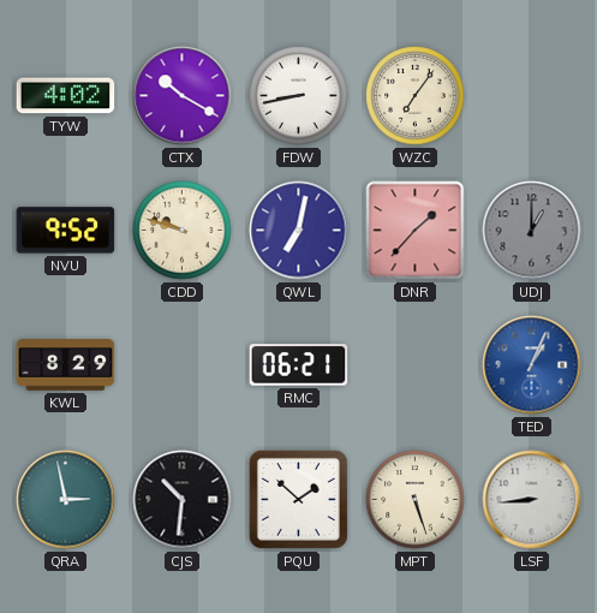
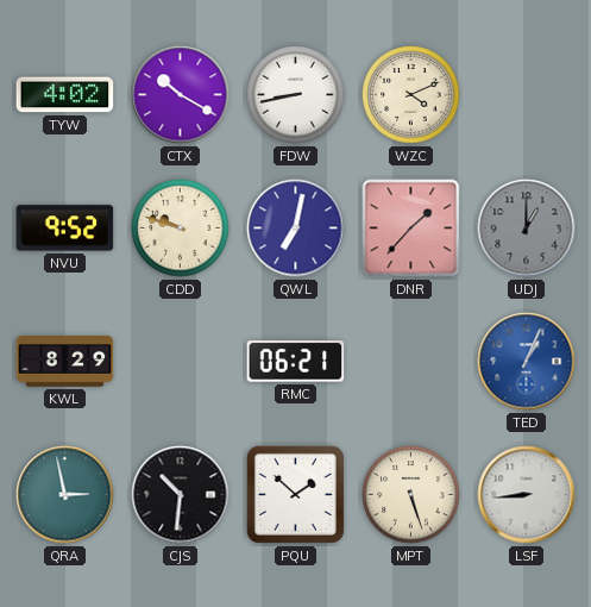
WZC: 7:06 -> 4:11
